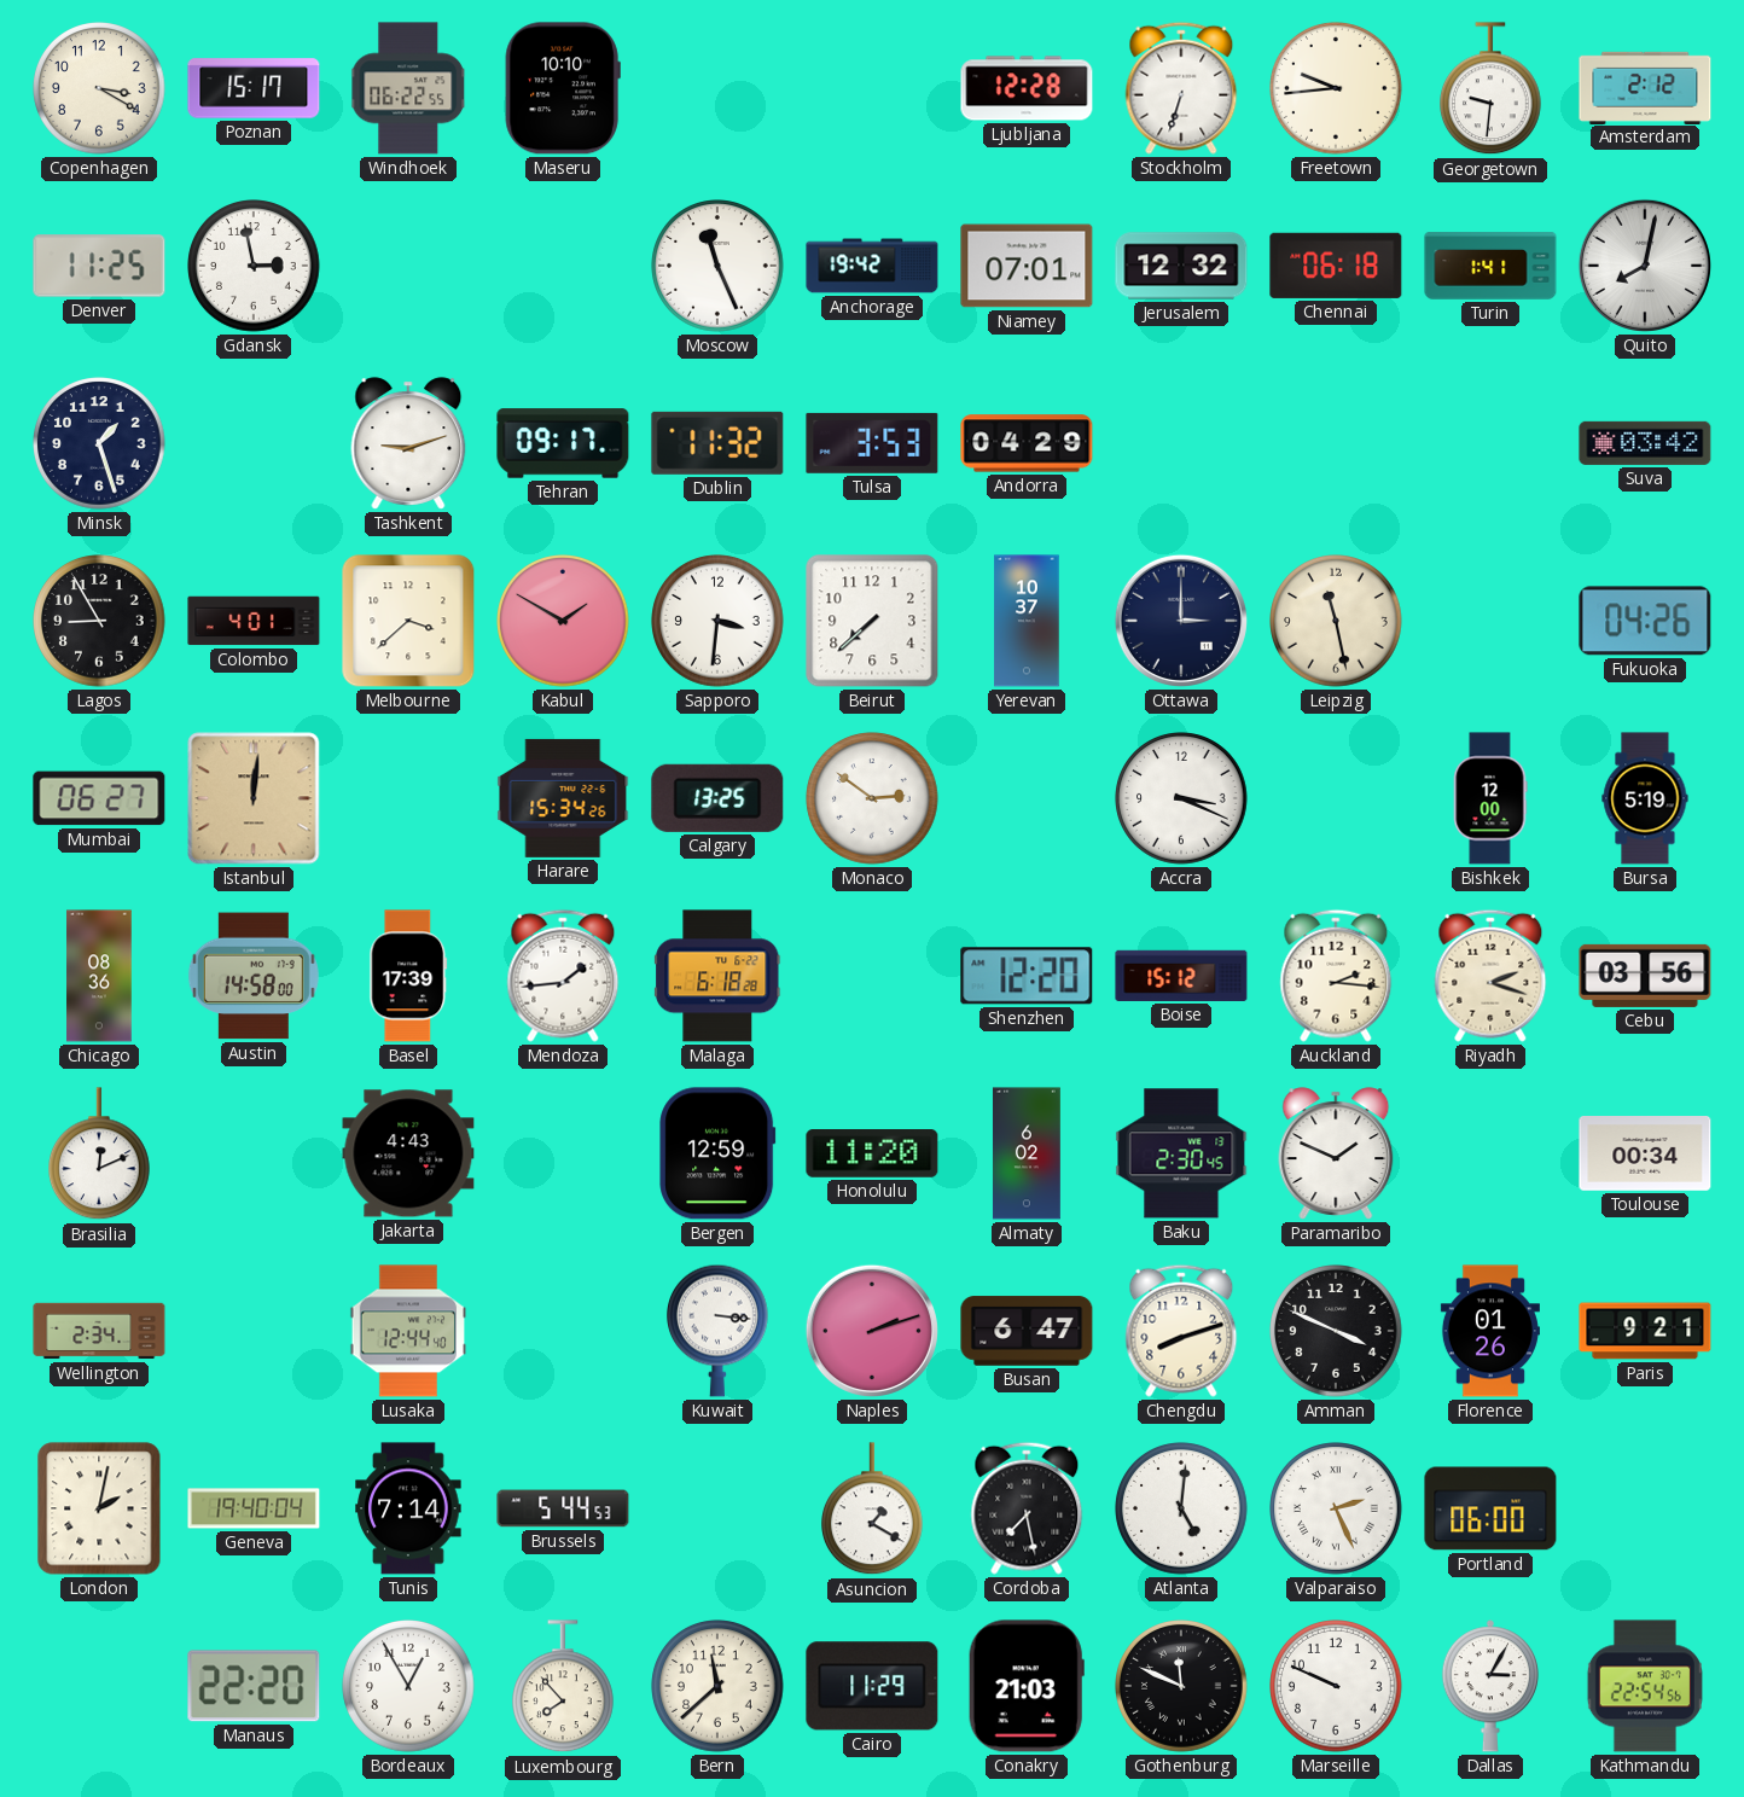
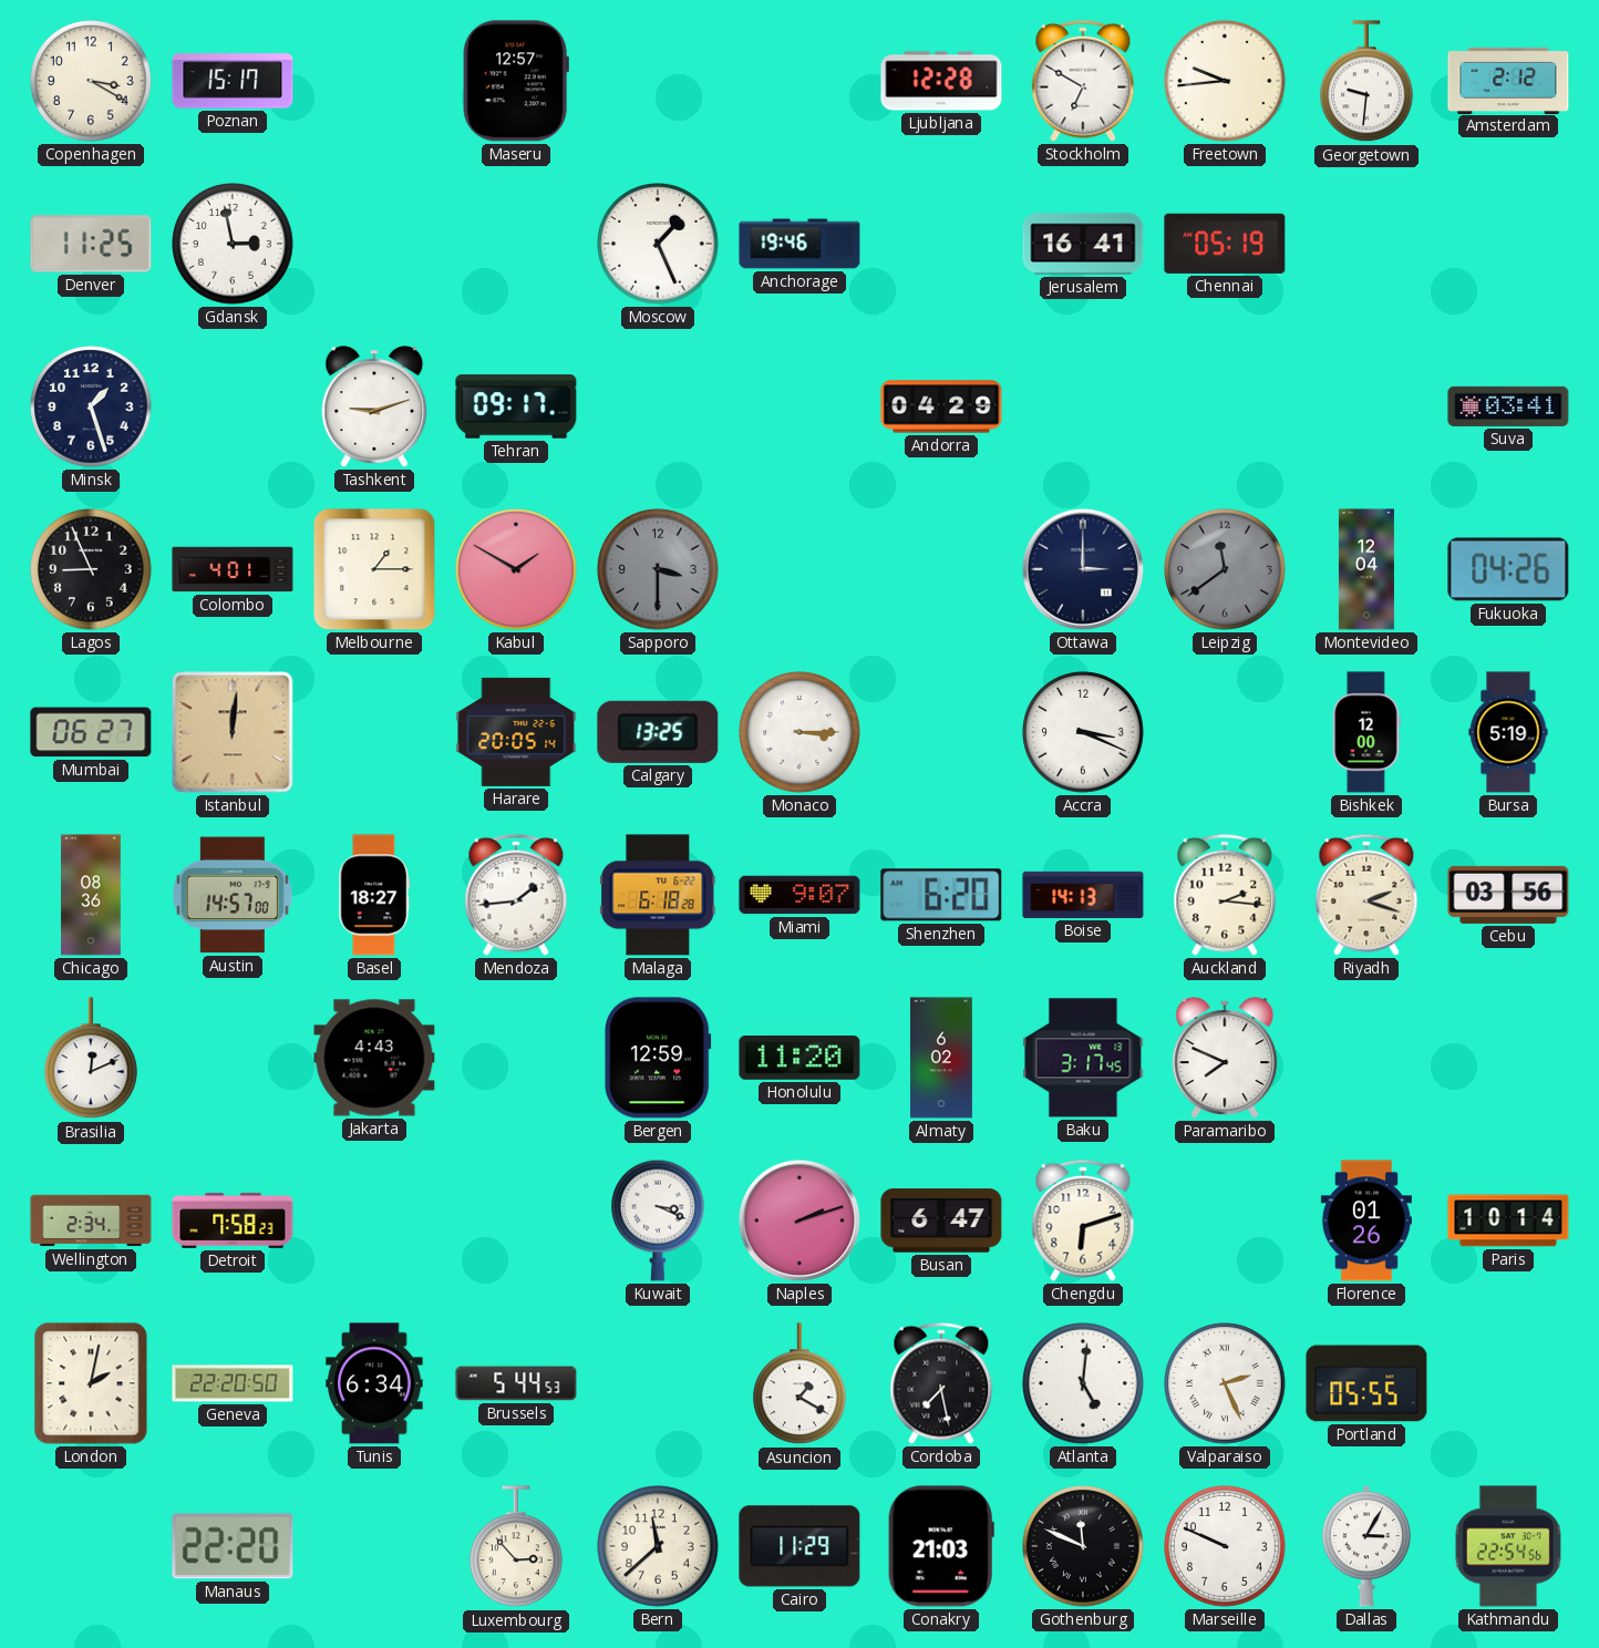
Windhoek: 06:22 -> none
Maseru: 10:10 -> 12:57
Stockholm: 6:33 -> 6:50
Moscow: 11:26 -> 1:26
Anchorage: 19:42 -> 19:46
Niamey: 07:01 -> none
Jerusalem: 12:32 -> 16:41
Chennai: 06:18 -> 05:19
Turin: 1:41 -> none
Quito: 8:02 -> none
Dublin: 11:32 -> none
Tulsa: 3:53 -> none
Suva: 03:42 -> 03:41
Lagos: 8:55 -> 8:56
Melbourne: 3:38 -> 1:15
Sapporo: 3:31 -> 3:30
Sapporo dial: white -> grey
Beirut: 7:38 -> none
Yerevan: 10:37 -> none
Leipzig: 11:28 -> 11:39
Leipzig dial: cream -> grey
Montevideo: none -> 12:04
Harare: 15:34 -> 20:05
Monaco: 2:51 -> 3:15
Austin: 14:58 -> 14:57
Basel: 17:39 -> 18:27
Miami: none -> 9:07
Shenzhen: 12:20 -> 6:20
Boise: 15:12 -> 14:13
Baku: 2:30 -> 3:17
Paramaribo: 1:49 -> 7:49
Toulouse: 00:34 -> none
Detroit: none -> 7:58
Lusaka: 12:44 -> none
Kuwait: 3:16 -> 3:19
Chengdu: 8:12 -> 6:12
Amman: 3:49 -> none
Paris: 9:21 -> 10:14
Geneva: 19:40 -> 22:20
Tunis: 7:14 -> 6:34
Portland: 06:00 -> 05:55
Bordeaux: 12:55 -> none
Luxembourg: 7:53 -> 2:53
